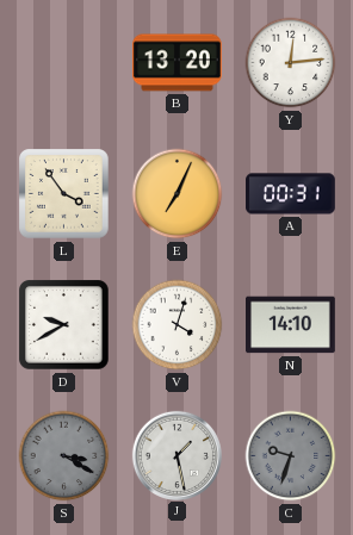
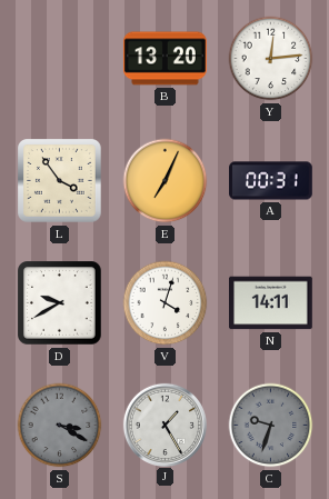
N: 14:10 -> 14:11
J: 1:28 -> 1:25
